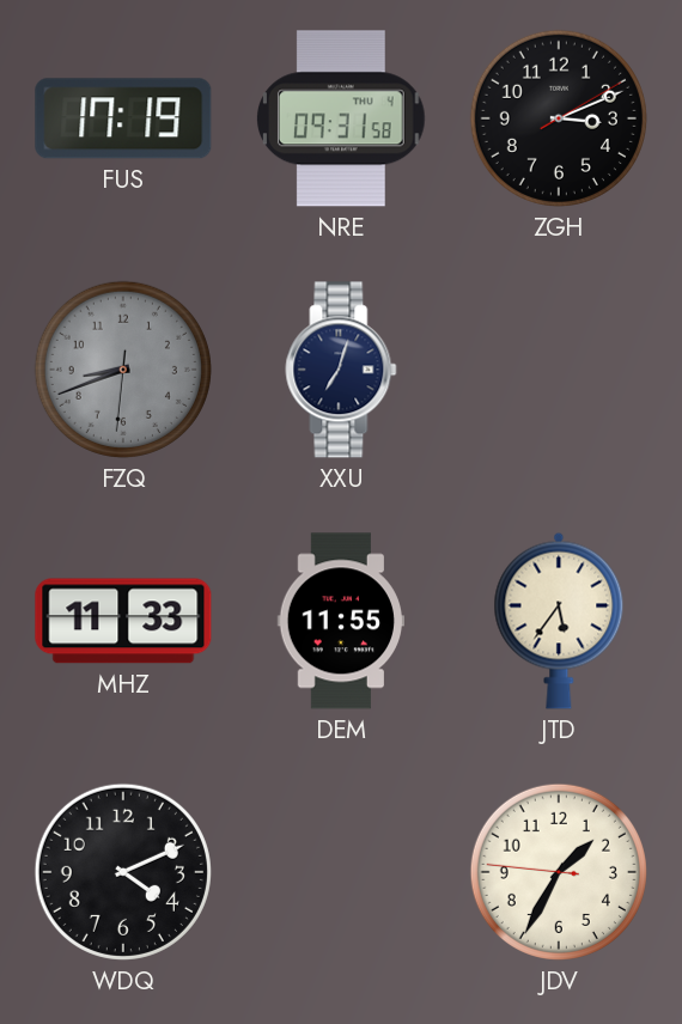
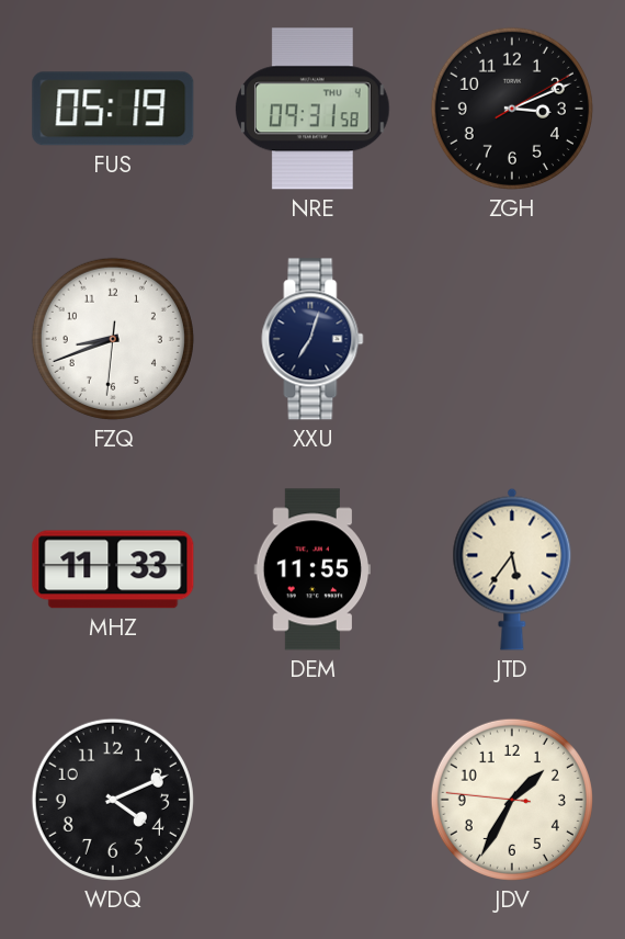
FUS: 17:19 -> 05:19
FZQ dial: grey -> white
